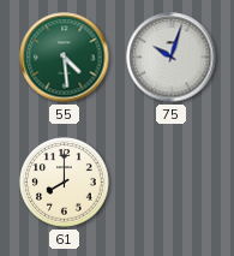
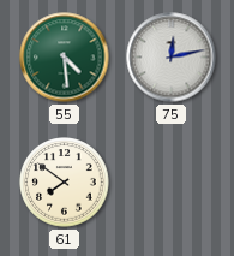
75: 10:03 -> 12:13
61: 8:00 -> 7:51
